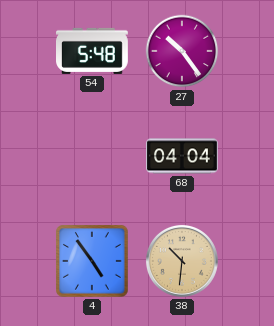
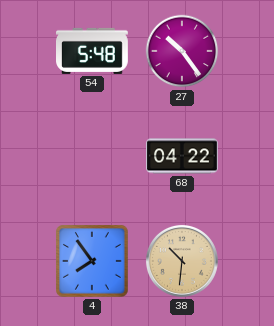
68: 04:04 -> 04:22
4: 4:54 -> 7:54
